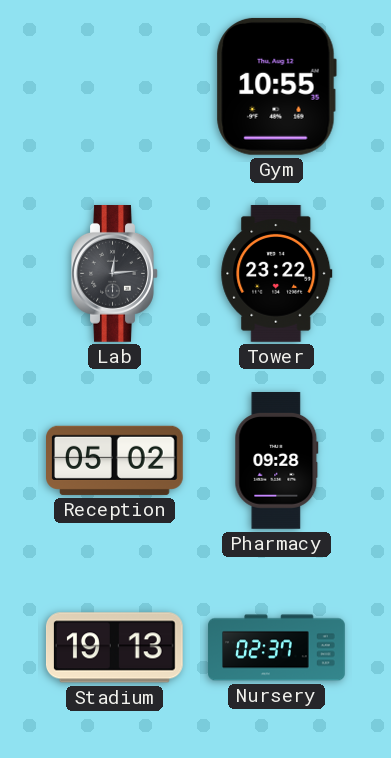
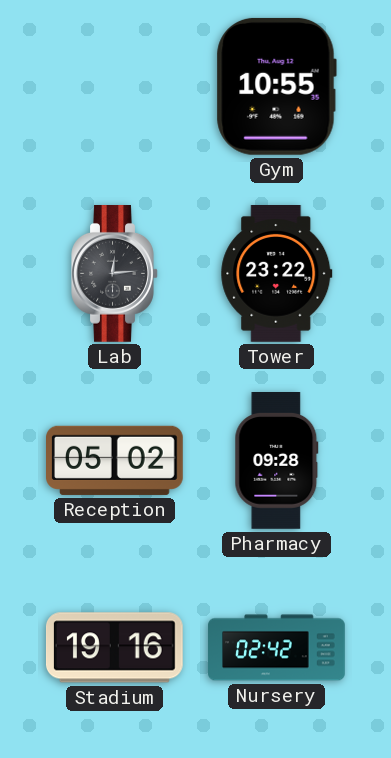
Stadium: 19:13 -> 19:16
Nursery: 02:37 -> 02:42
